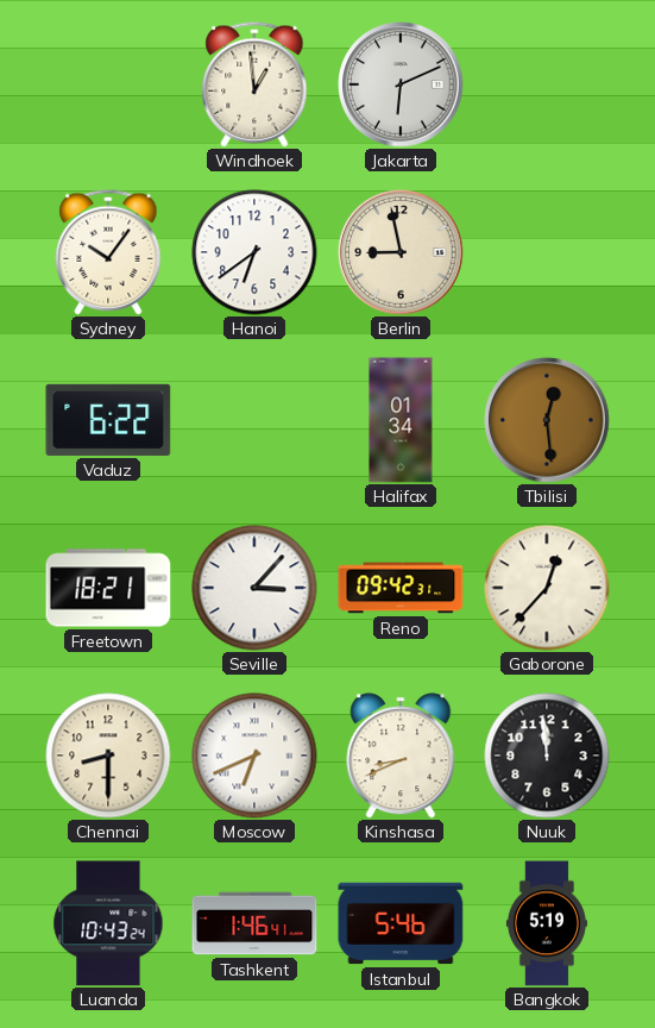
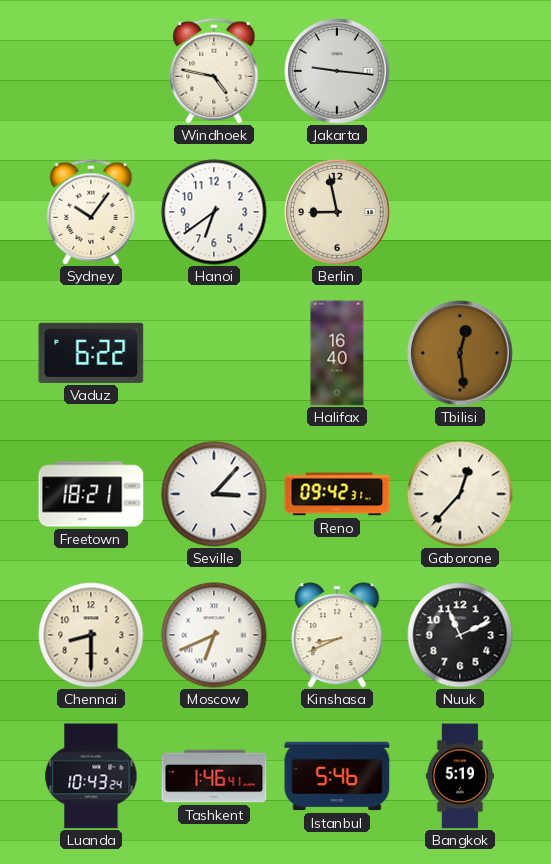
Windhoek: 12:59 -> 4:47
Jakarta: 6:11 -> 9:16
Halifax: 01:34 -> 16:40
Nuuk: 11:59 -> 11:11
